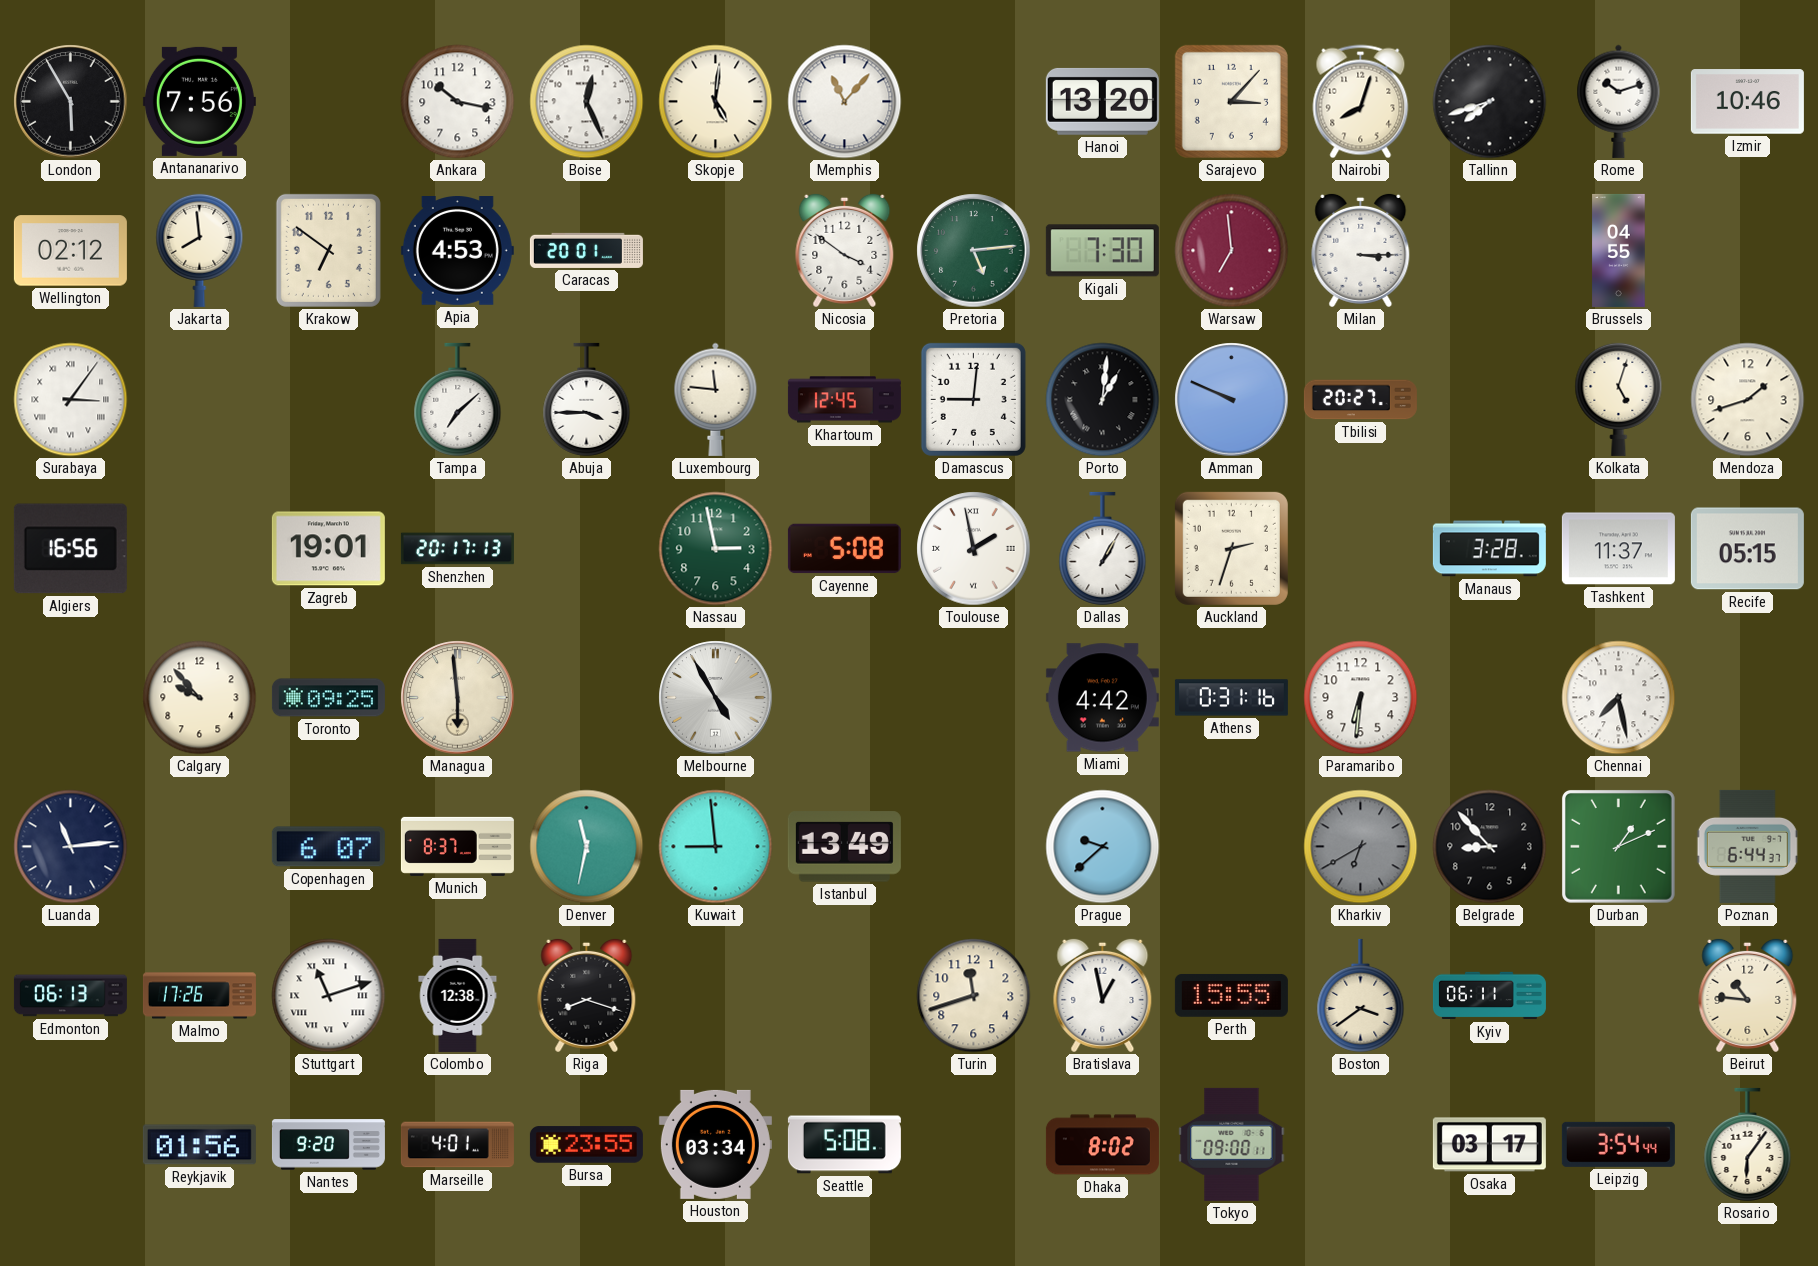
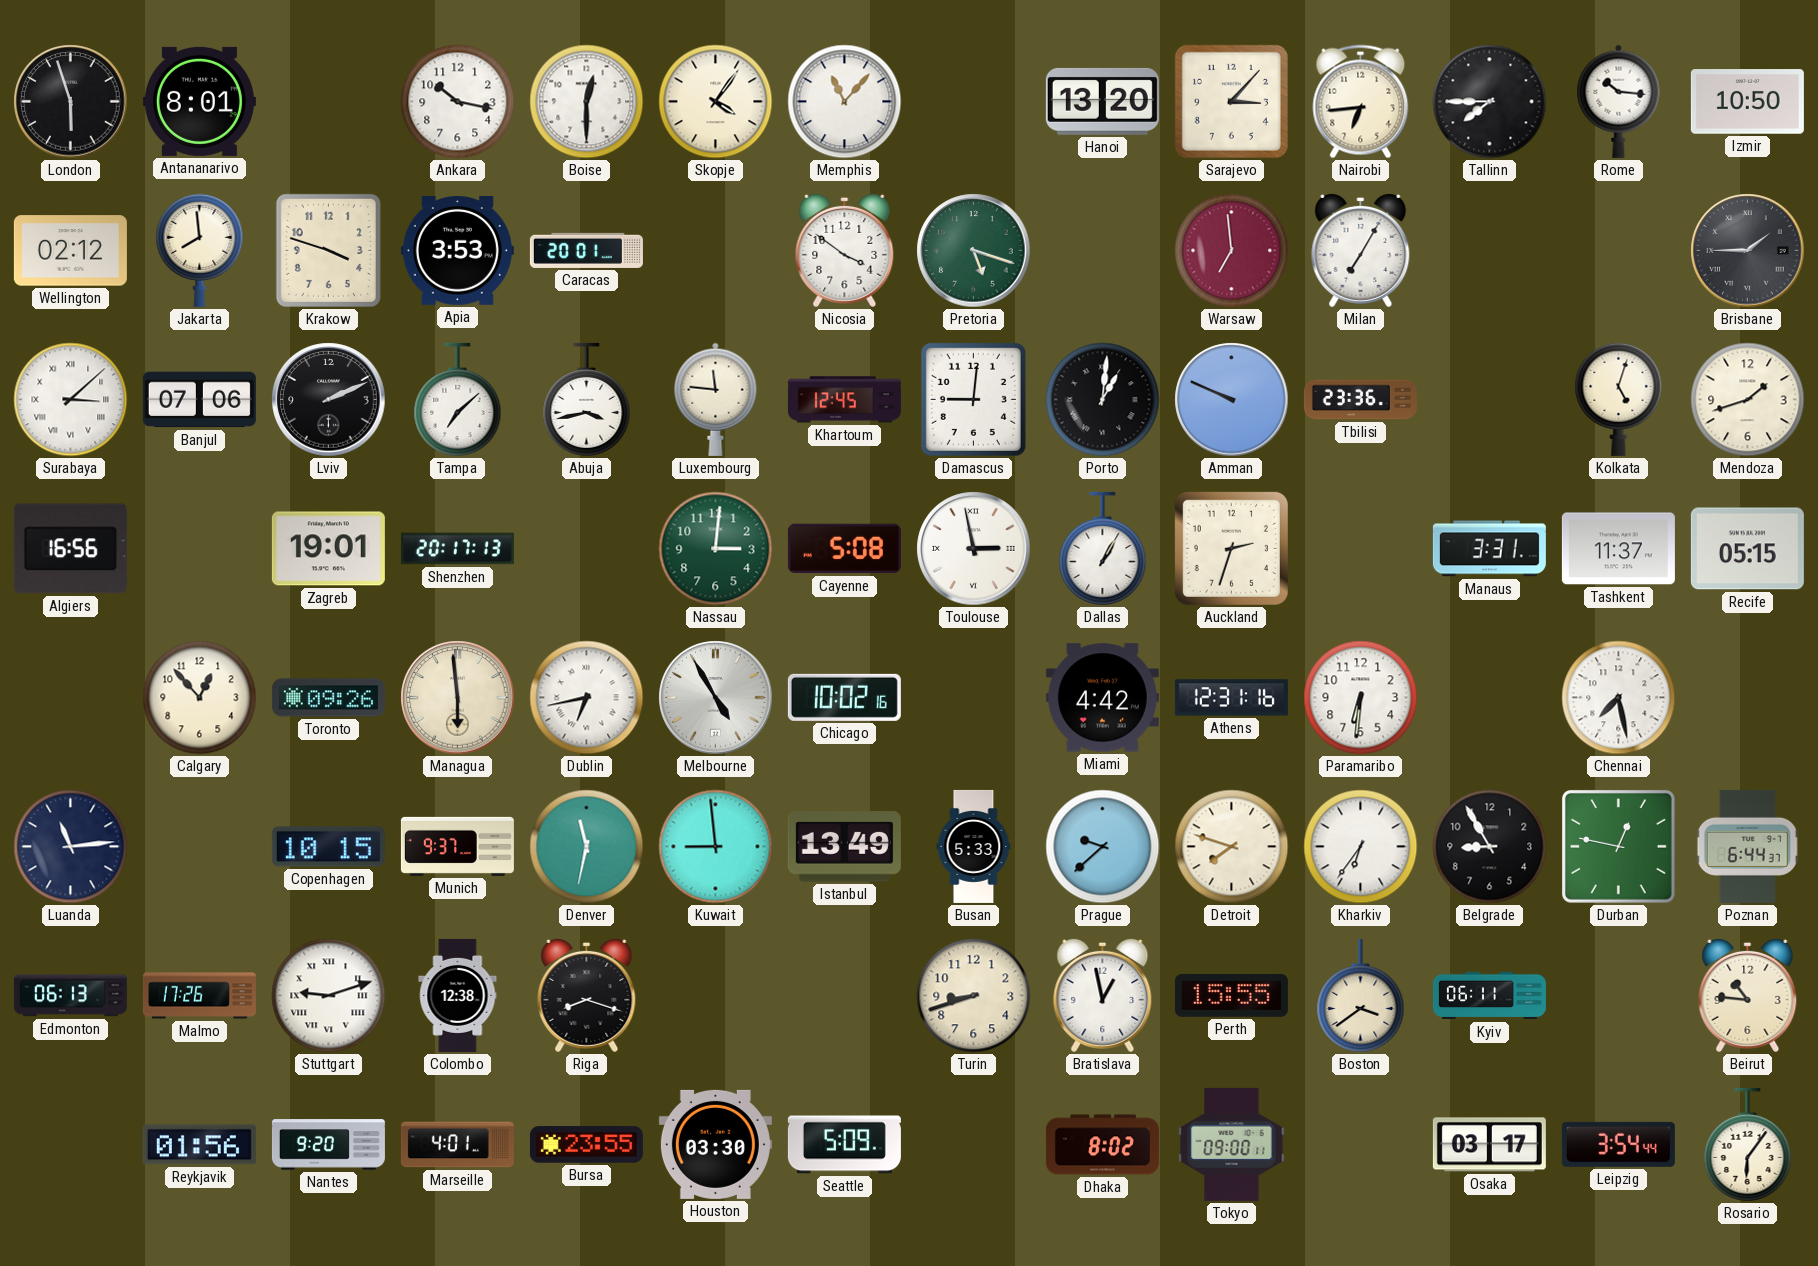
London: 5:55 -> 5:57
Antananarivo: 7:56 -> 8:01
Boise: 12:26 -> 12:30
Skopje: 5:01 -> 4:06
Nairobi: 8:03 -> 6:44
Tallinn: 7:42 -> 7:45
Rome: 10:12 -> 10:16
Izmir: 10:46 -> 10:50
Krakow: 6:51 -> 3:48
Apia: 4:53 -> 3:53
Pretoria: 5:14 -> 5:18
Kigali: 7:30 -> none
Milan: 3:15 -> 7:05
Brussels: 04:55 -> none
Brisbane: none -> 1:45
Surabaya: 3:06 -> 3:08
Banjul: none -> 07:06
Lviv: none -> 2:11
Abuja: 3:45 -> 3:43
Tbilisi: 20:27 -> 23:36
Nassau: 2:58 -> 3:01
Toulouse: 1:58 -> 2:58
Manaus: 3:28 -> 3:31
Calgary: 9:53 -> 12:53
Toronto: 09:25 -> 09:26
Dublin: none -> 6:43
Chicago: none -> 10:02
Athens: 0:31 -> 12:31
Copenhagen: 6:07 -> 10:15
Munich: 8:37 -> 9:37
Busan: none -> 5:33
Detroit: none -> 7:48
Kharkiv: 6:40 -> 6:36
Kharkiv dial: grey -> white
Belgrade: 8:53 -> 8:55
Durban: 1:11 -> 12:47
Stuttgart: 11:12 -> 9:12
Turin: 11:42 -> 8:42
Houston: 03:34 -> 03:30
Seattle: 5:08 -> 5:09
